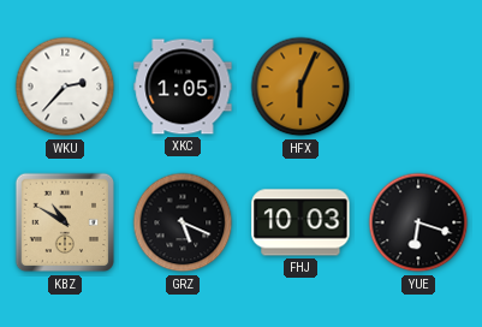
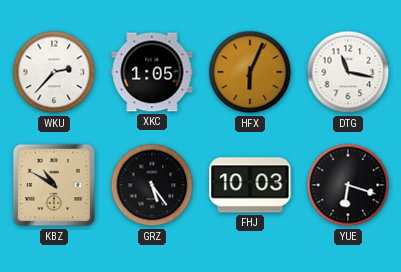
DTG: none -> 11:17
GRZ: 5:19 -> 5:24
